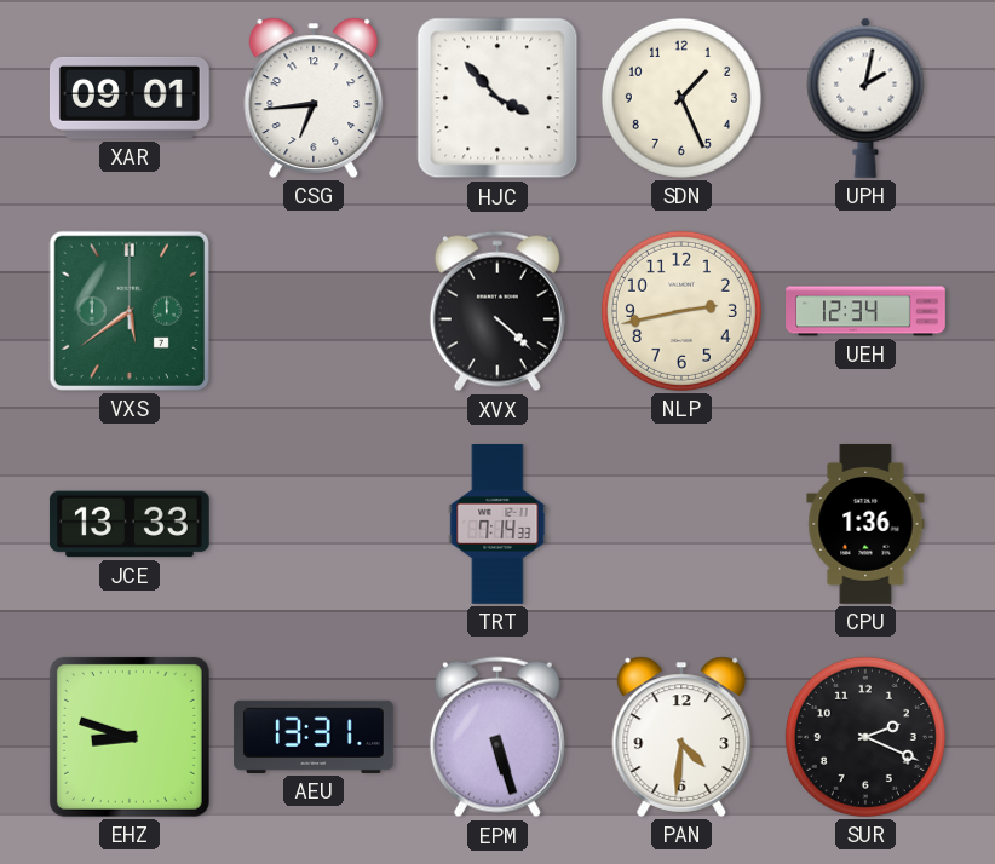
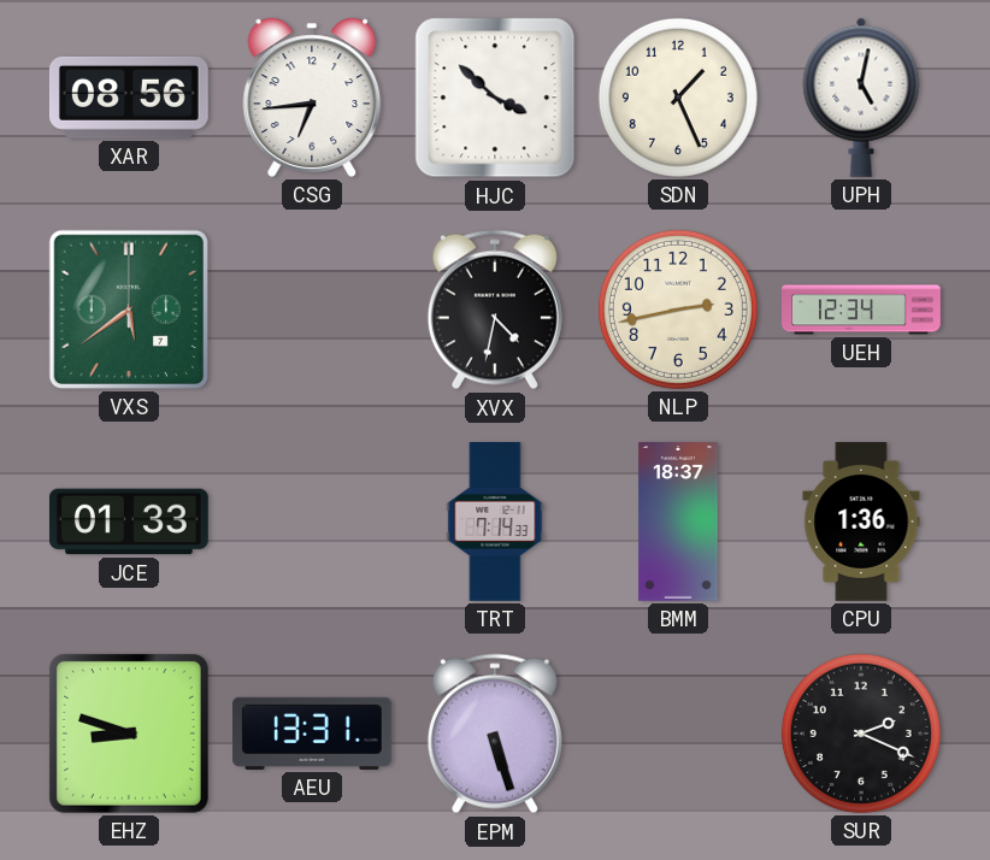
XAR: 09:01 -> 08:56
HJC: 3:53 -> 3:52
UPH: 2:02 -> 5:02
XVX: 4:22 -> 4:32
JCE: 13:33 -> 01:33
BMM: none -> 18:37
PAN: 4:31 -> none
